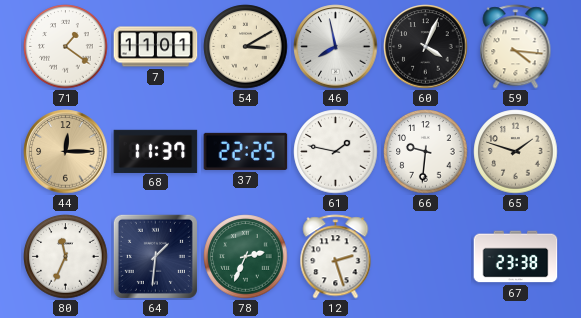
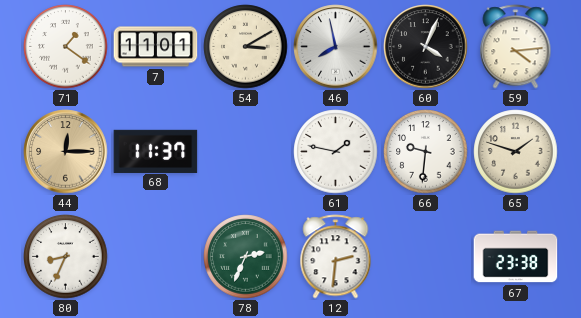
59: 4:16 -> 4:14
37: 22:25 -> none
80: 11:34 -> 8:34
64: 1:31 -> none
12: 2:27 -> 2:31
